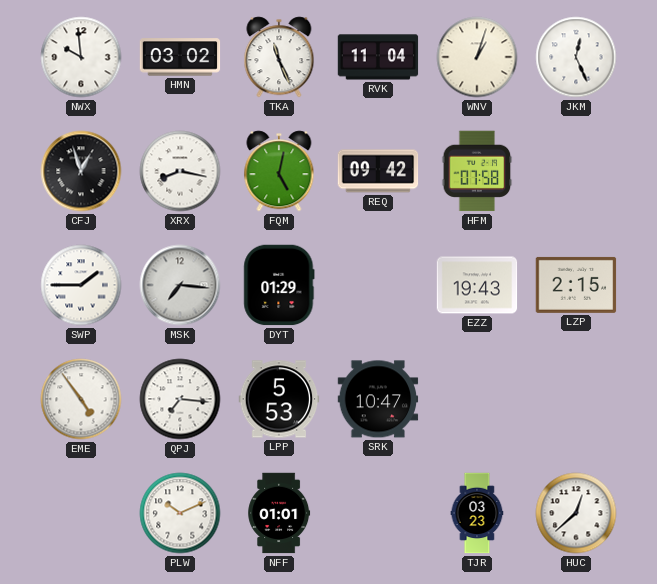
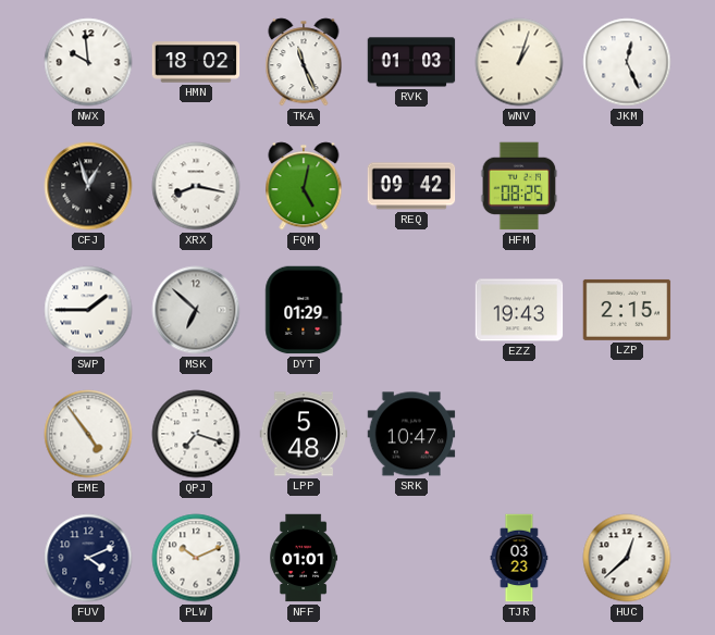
HMN: 03:02 -> 18:02
RVK: 11:04 -> 01:03
HFM: 07:58 -> 08:25
MSK: 7:16 -> 6:52
QPJ: 7:16 -> 7:18
LPP: 5:53 -> 5:48
FUV: none -> 4:11
